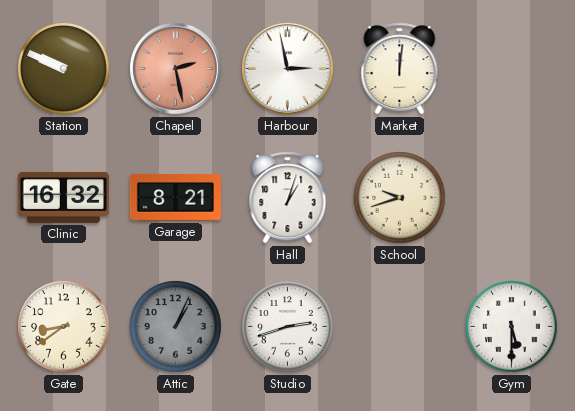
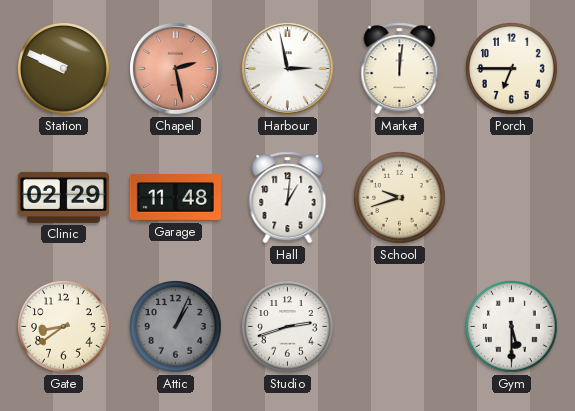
Porch: none -> 6:45
Clinic: 16:32 -> 02:29
Garage: 8:21 -> 11:48
Hall: 1:03 -> 1:01
